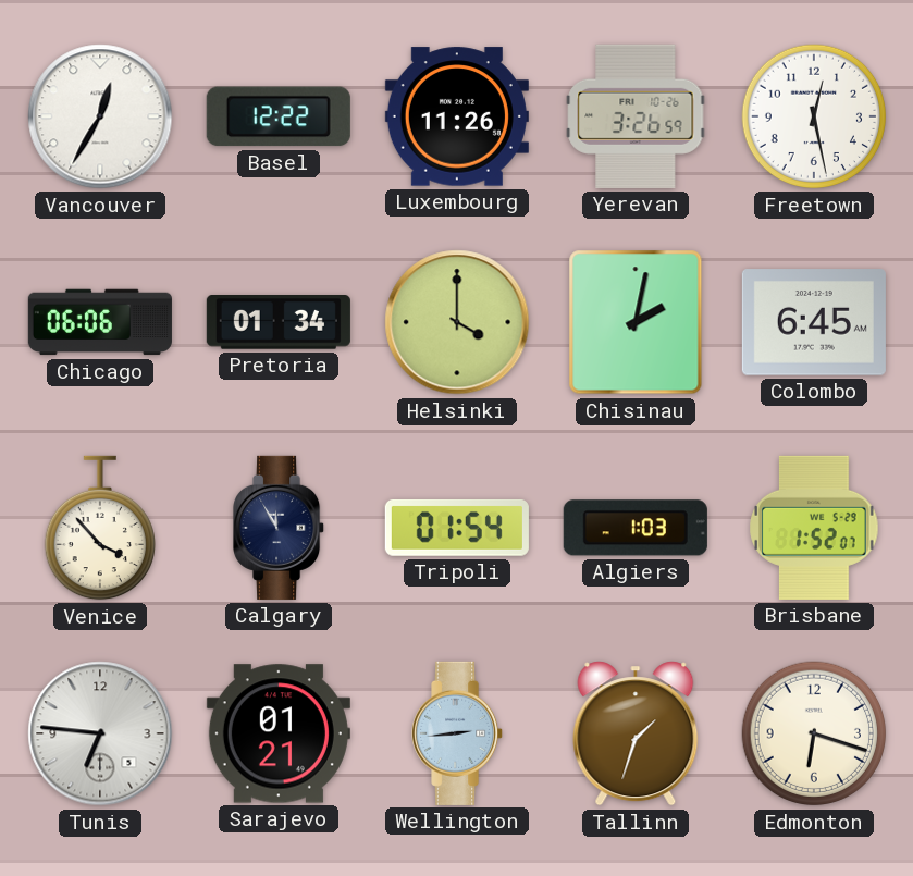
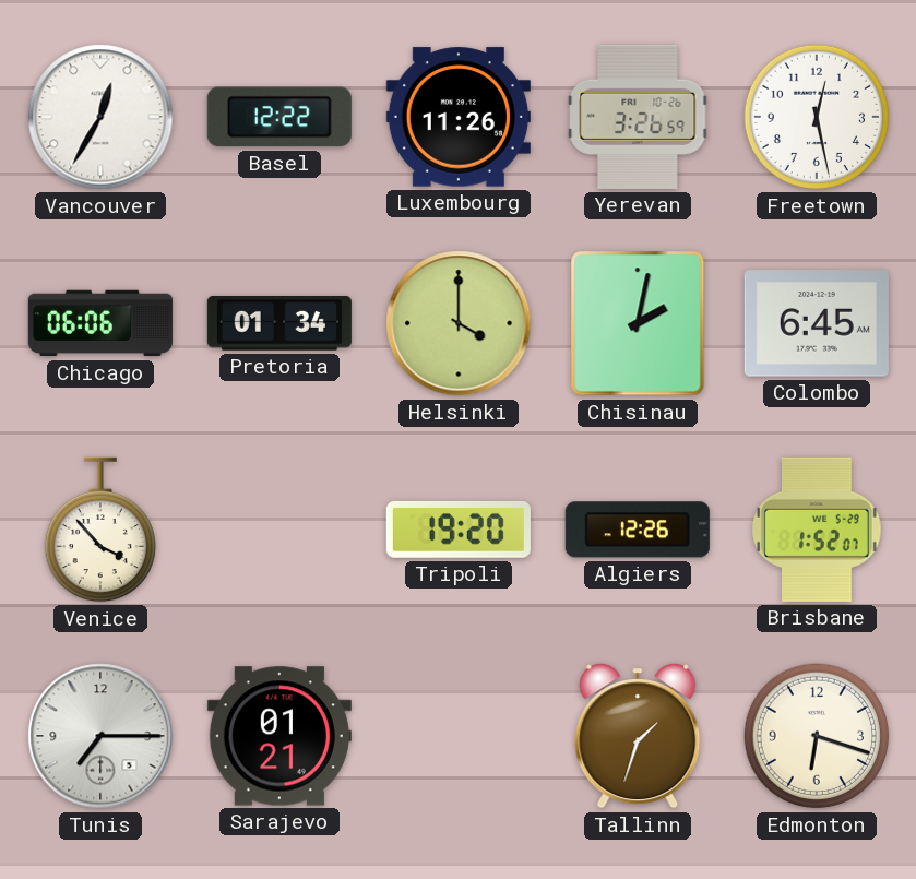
Calgary: 11:55 -> none
Tripoli: 01:54 -> 19:20
Algiers: 1:03 -> 12:26
Tunis: 6:46 -> 7:15
Wellington: 2:44 -> none
